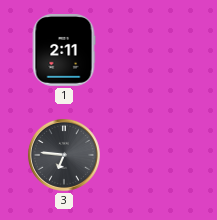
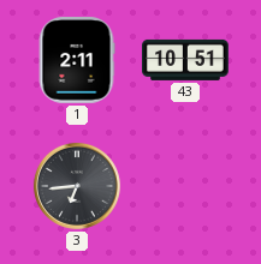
43: none -> 10:51
3: 6:46 -> 6:44
